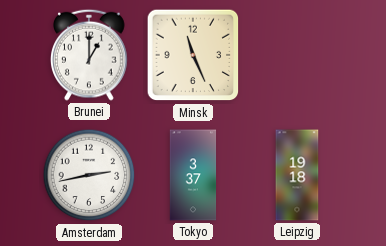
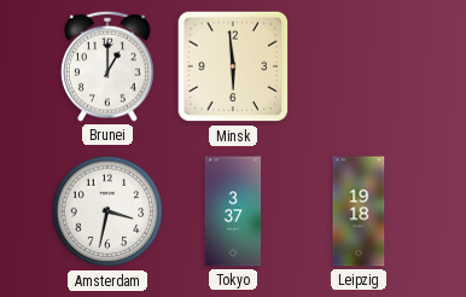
Minsk: 11:26 -> 5:59
Amsterdam: 2:43 -> 3:32
